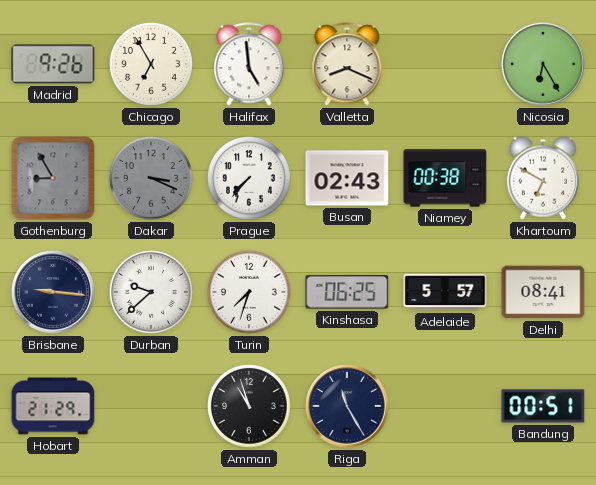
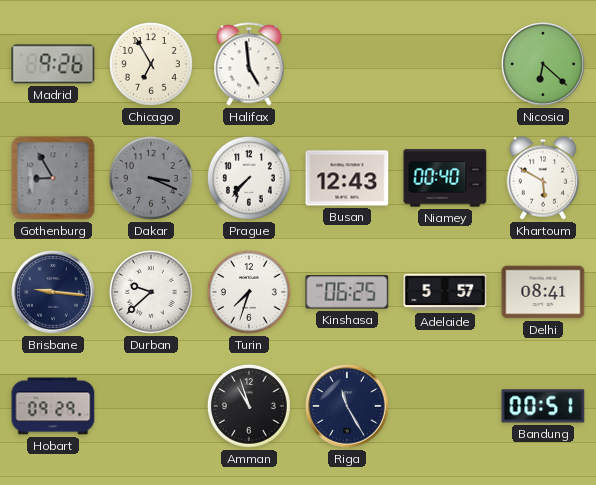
Valletta: 8:19 -> none
Nicosia: 6:25 -> 6:22
Busan: 02:43 -> 12:43
Niamey: 00:38 -> 00:40
Khartoum: 6:50 -> 5:50
Hobart: 21:29 -> 09:29
